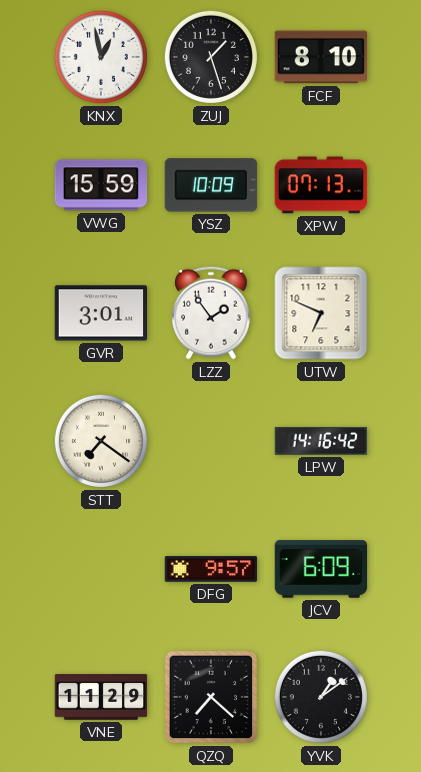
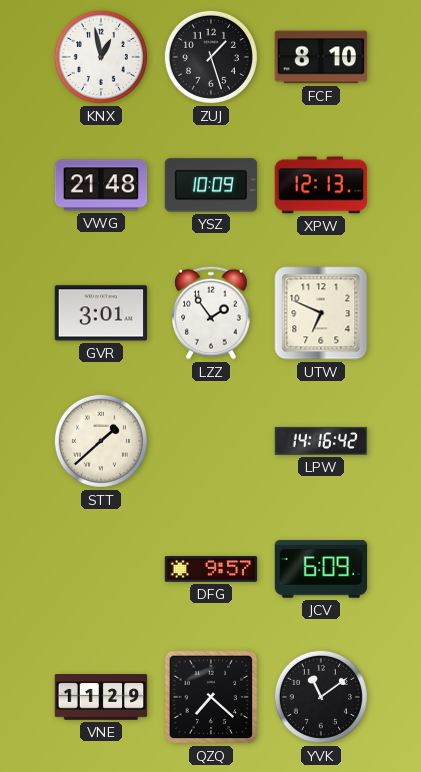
VWG: 15:59 -> 21:48
XPW: 07:13 -> 12:13
STT: 7:21 -> 1:38
YVK: 1:09 -> 11:09
